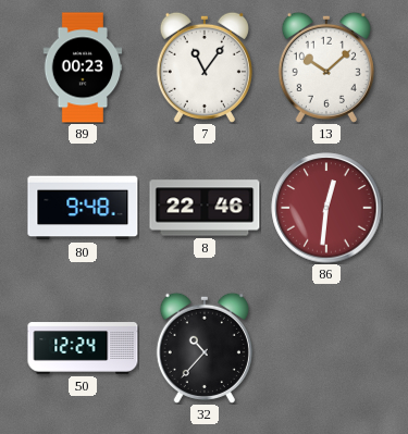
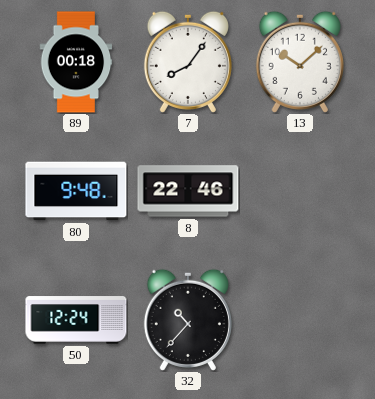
89: 00:23 -> 00:18
7: 11:06 -> 8:06
86: 12:31 -> none
